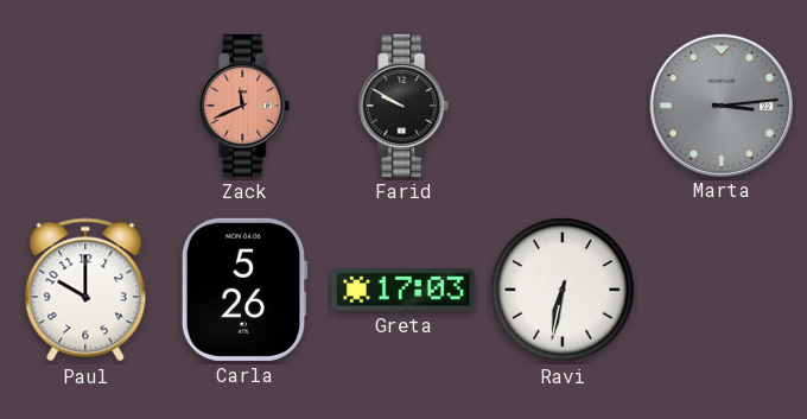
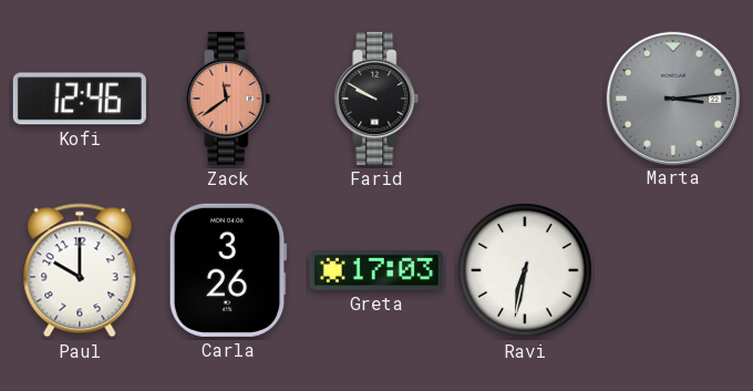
Kofi: none -> 12:46
Zack: 11:41 -> 11:39
Carla: 5:26 -> 3:26
